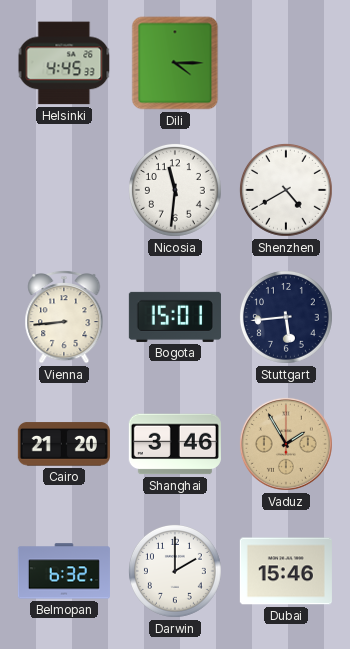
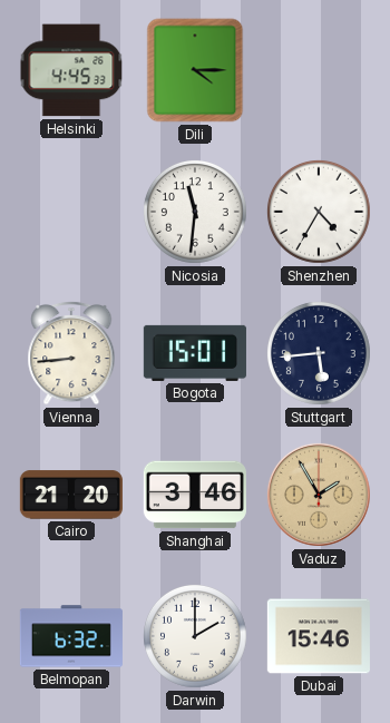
Shenzhen: 4:40 -> 4:35
